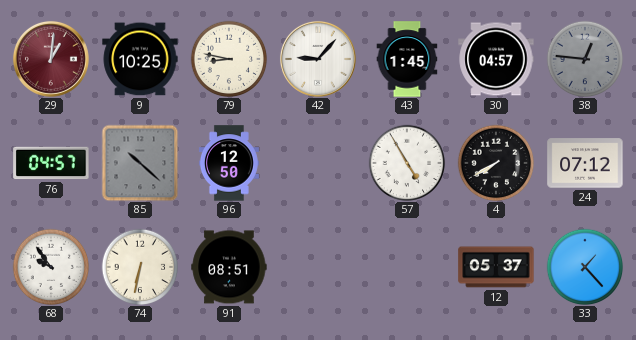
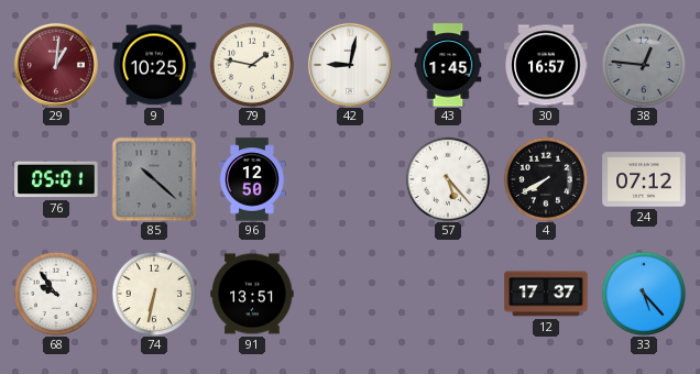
79: 8:47 -> 1:47
42: 9:07 -> 9:02
30: 04:57 -> 16:57
76: 04:57 -> 05:01
57: 4:55 -> 5:23
91: 08:51 -> 13:51
12: 05:37 -> 17:37
33: 1:23 -> 5:23
